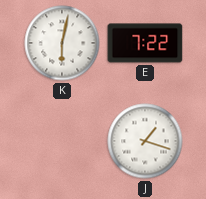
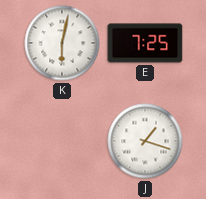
E: 7:22 -> 7:25
